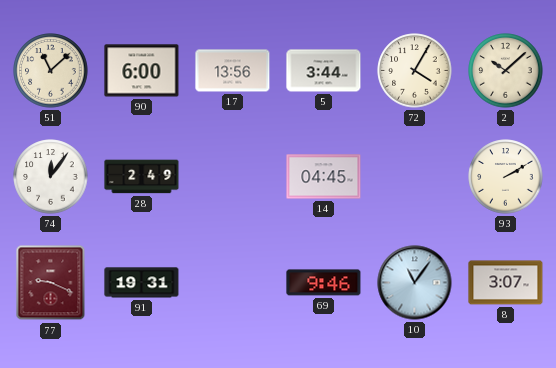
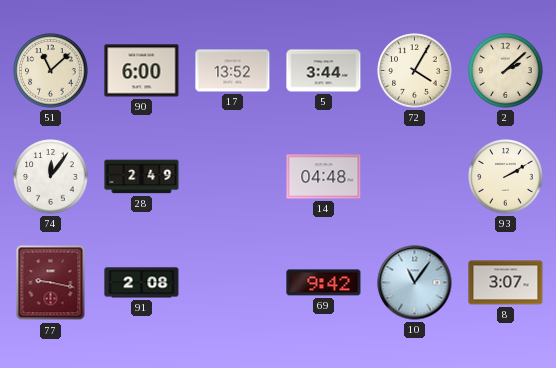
17: 13:56 -> 13:52
2: 10:08 -> 2:08
14: 04:45 -> 04:48
77: 9:19 -> 9:17
91: 19:31 -> 2:08
69: 9:46 -> 9:42
